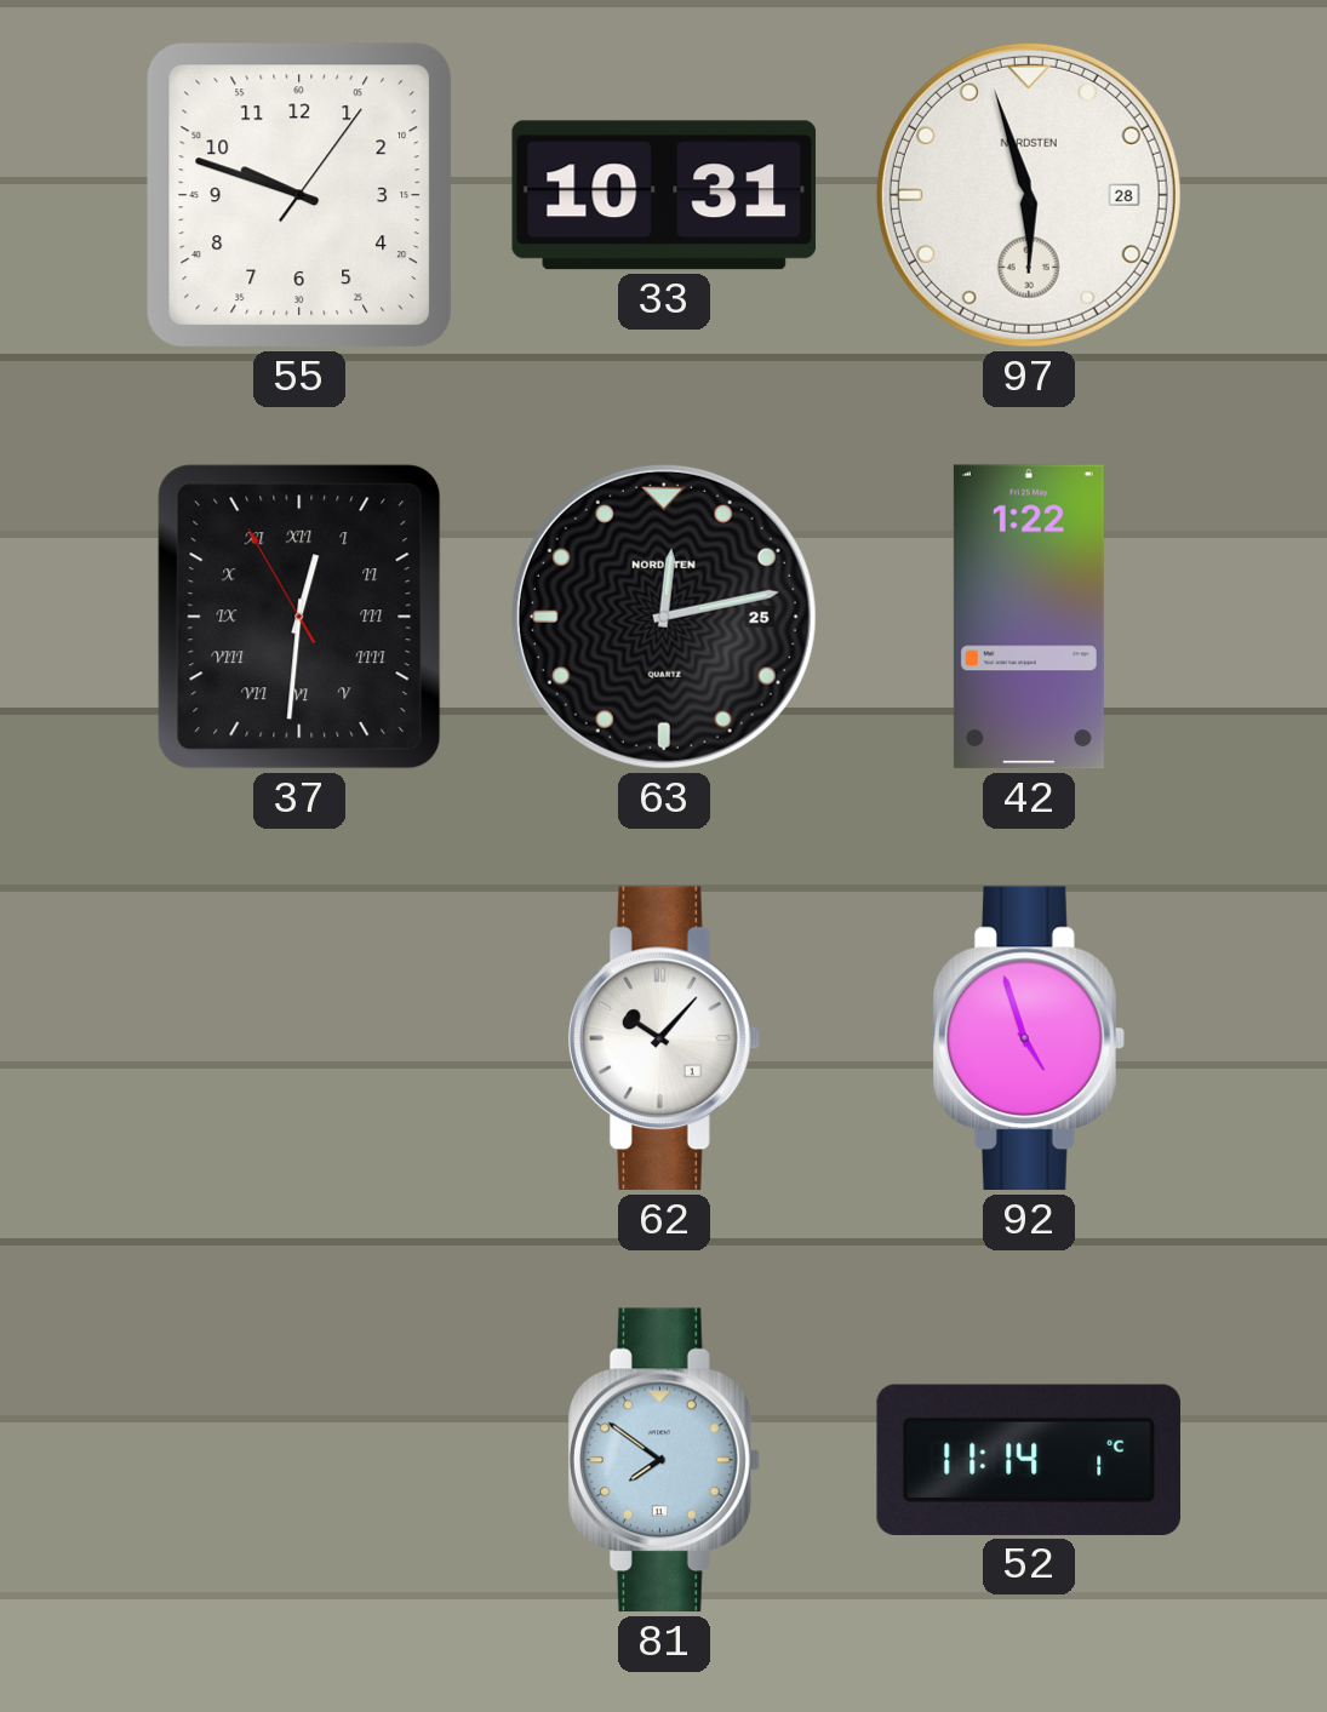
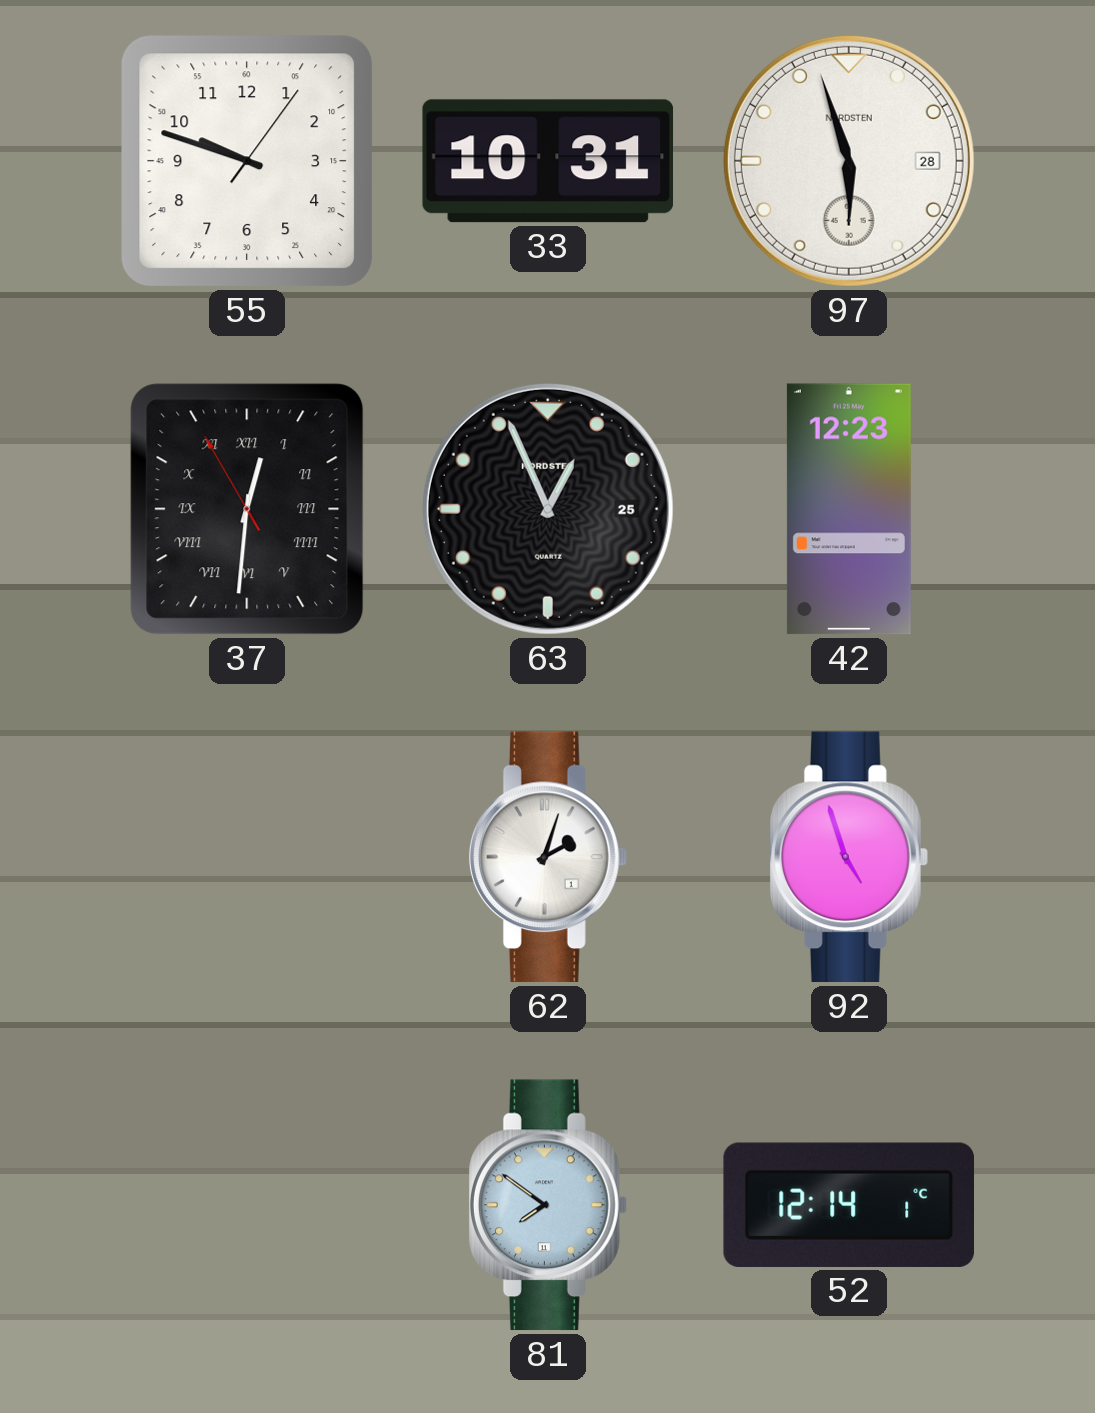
63: 12:13 -> 12:56
42: 1:22 -> 12:23
62: 10:07 -> 2:03
52: 11:14 -> 12:14
